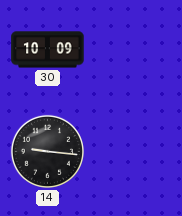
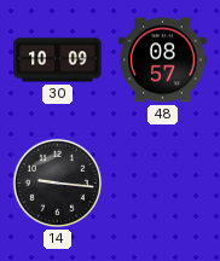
48: none -> 08:57
